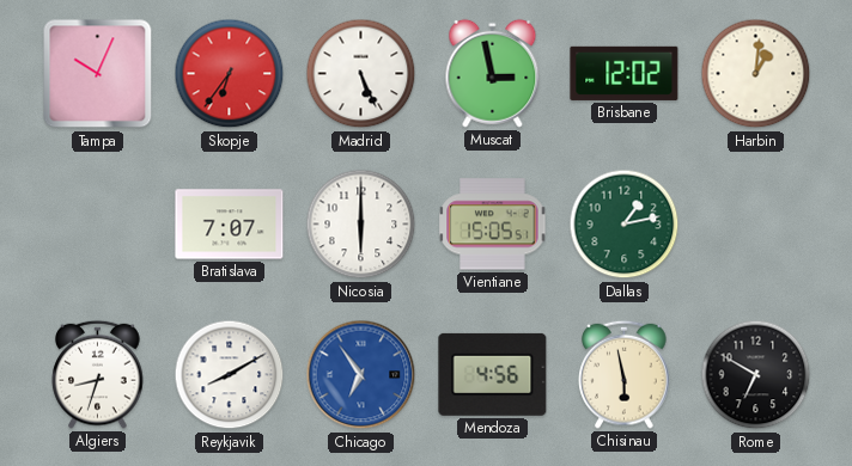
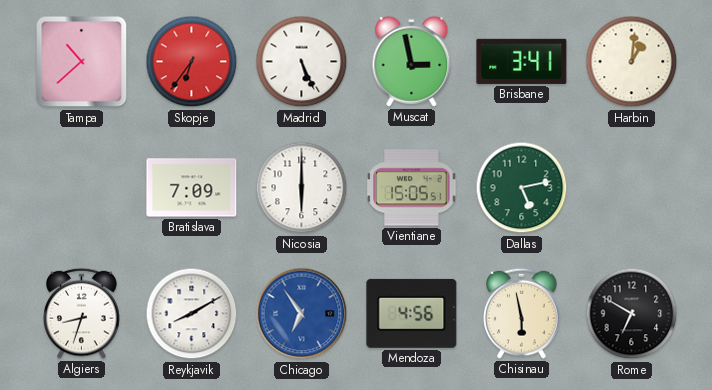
Tampa: 10:04 -> 10:38
Brisbane: 12:02 -> 3:41
Bratislava: 7:07 -> 7:09
Dallas: 1:13 -> 5:13
